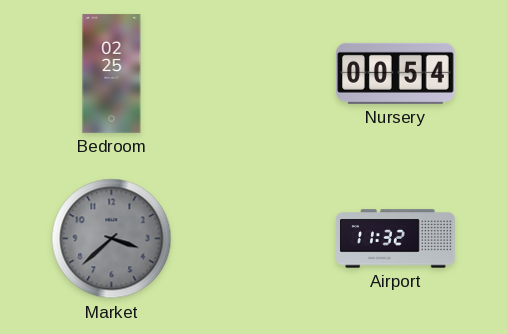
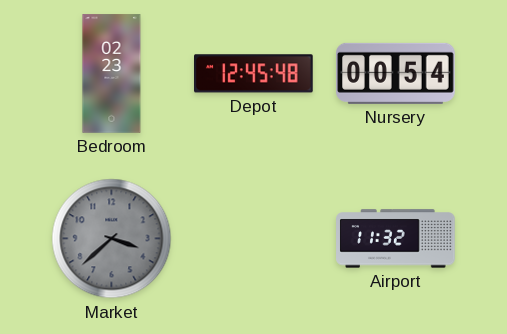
Bedroom: 02:25 -> 02:23
Depot: none -> 12:45
